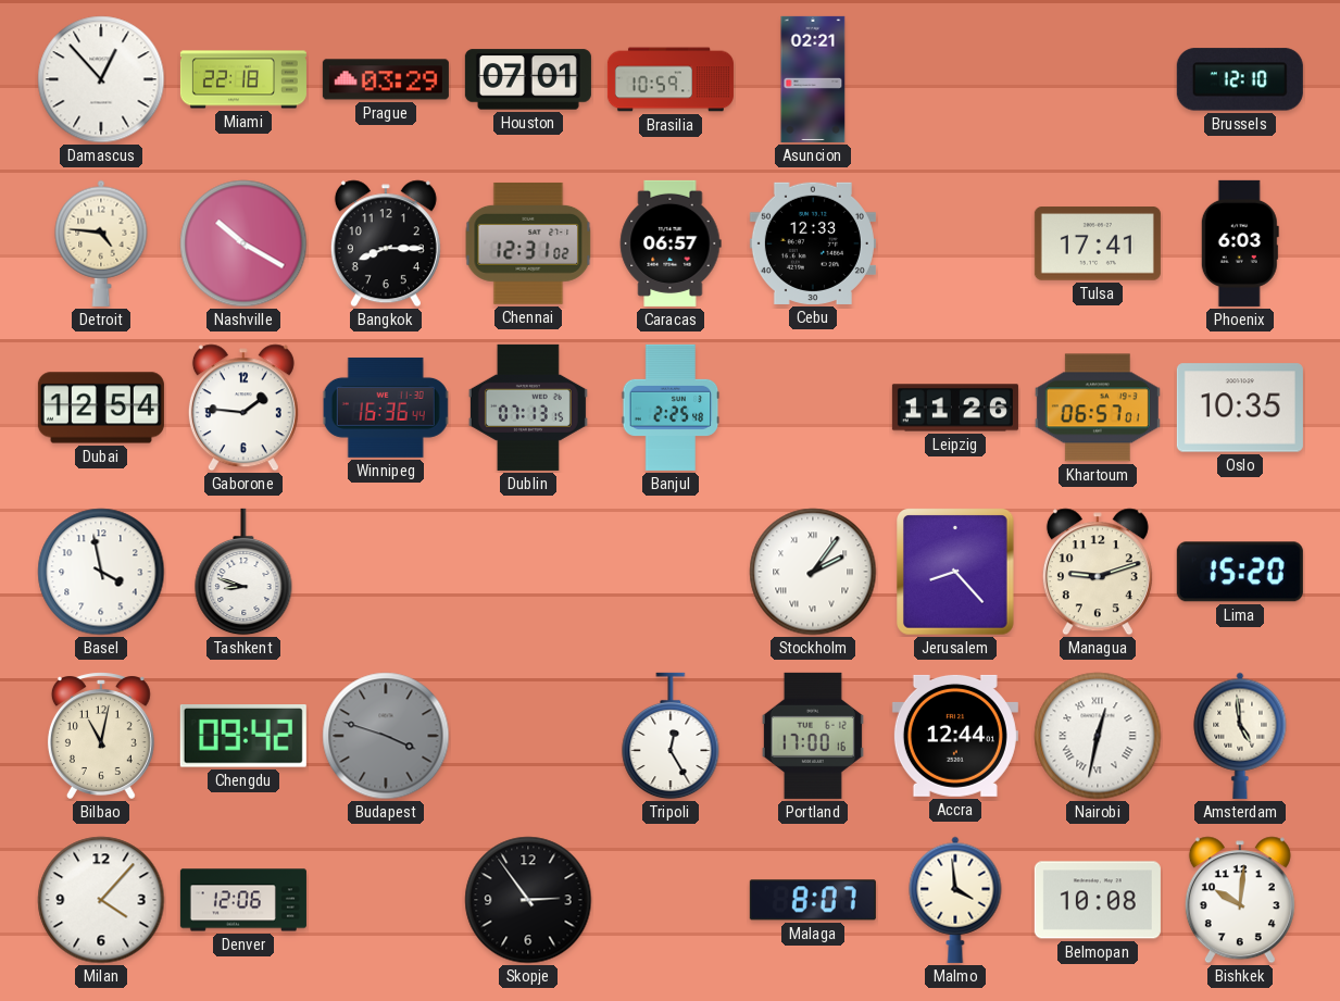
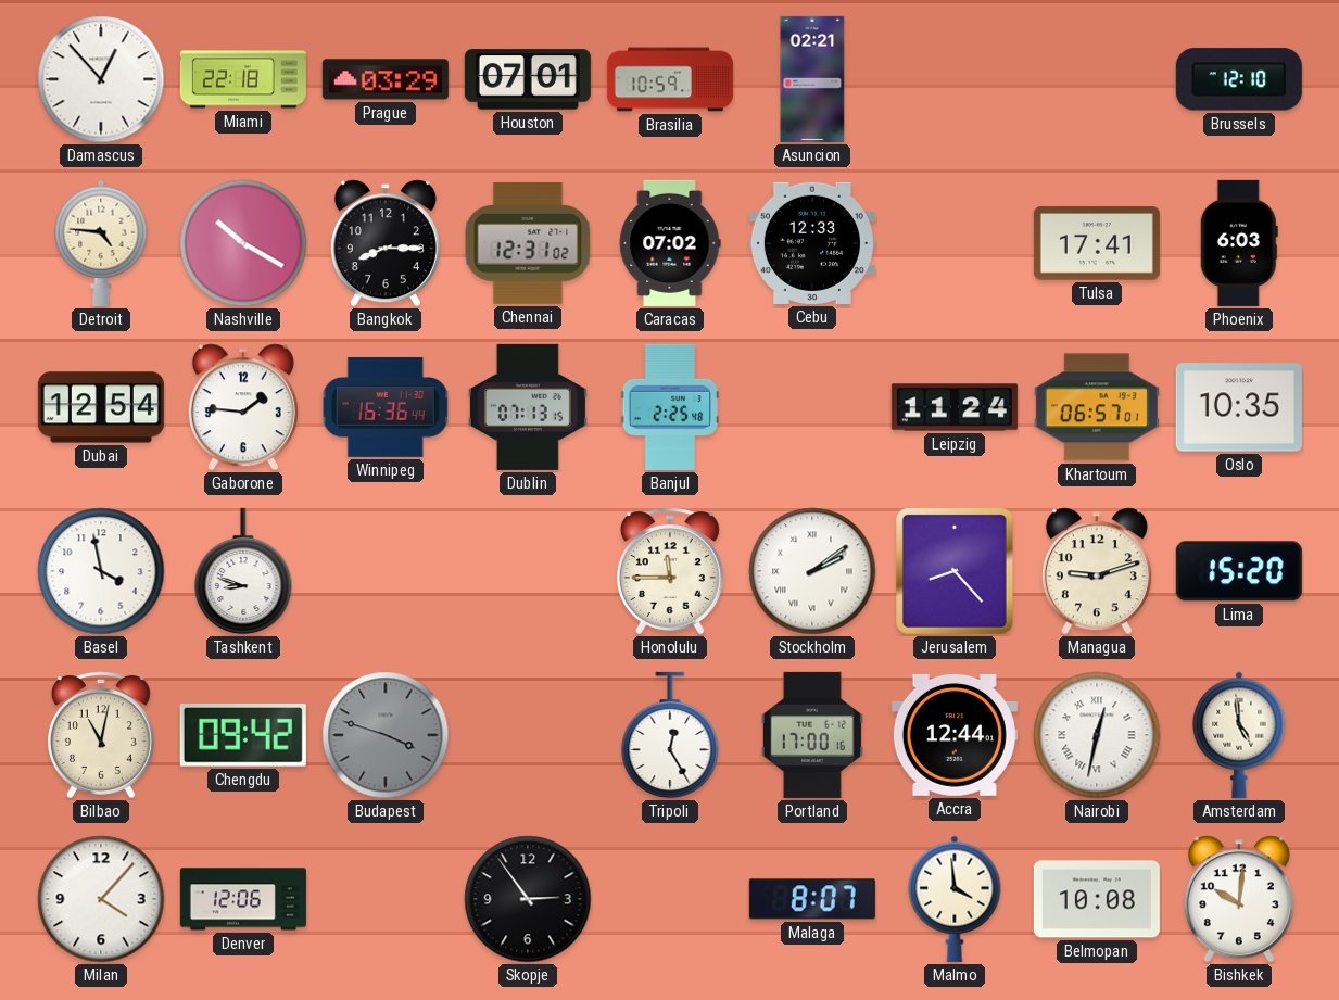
Caracas: 06:57 -> 07:02
Leipzig: 11:26 -> 11:24
Honolulu: none -> 11:45
Stockholm: 2:06 -> 2:09
